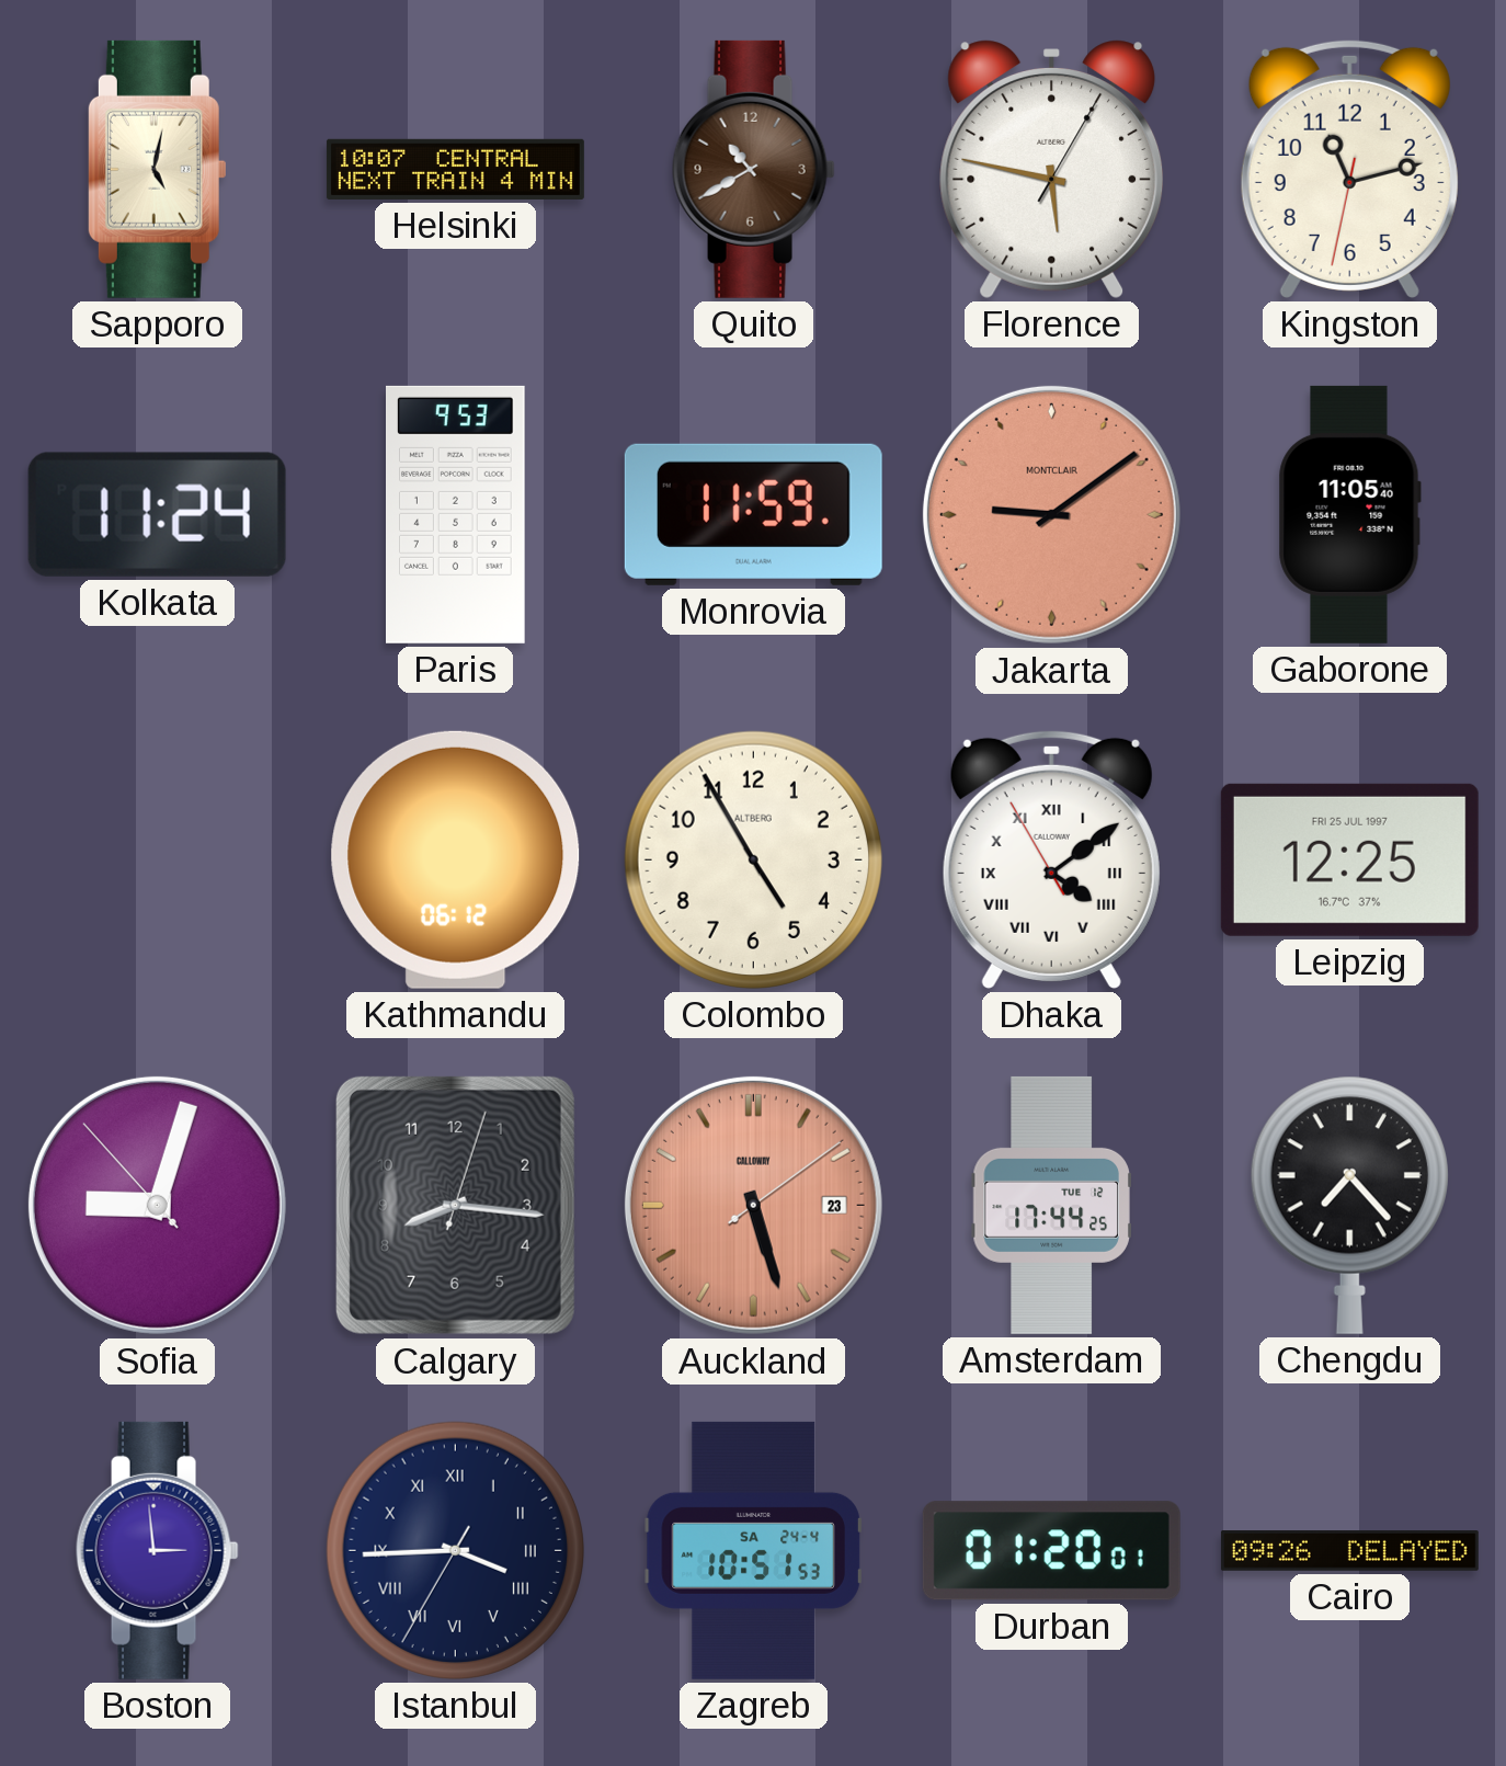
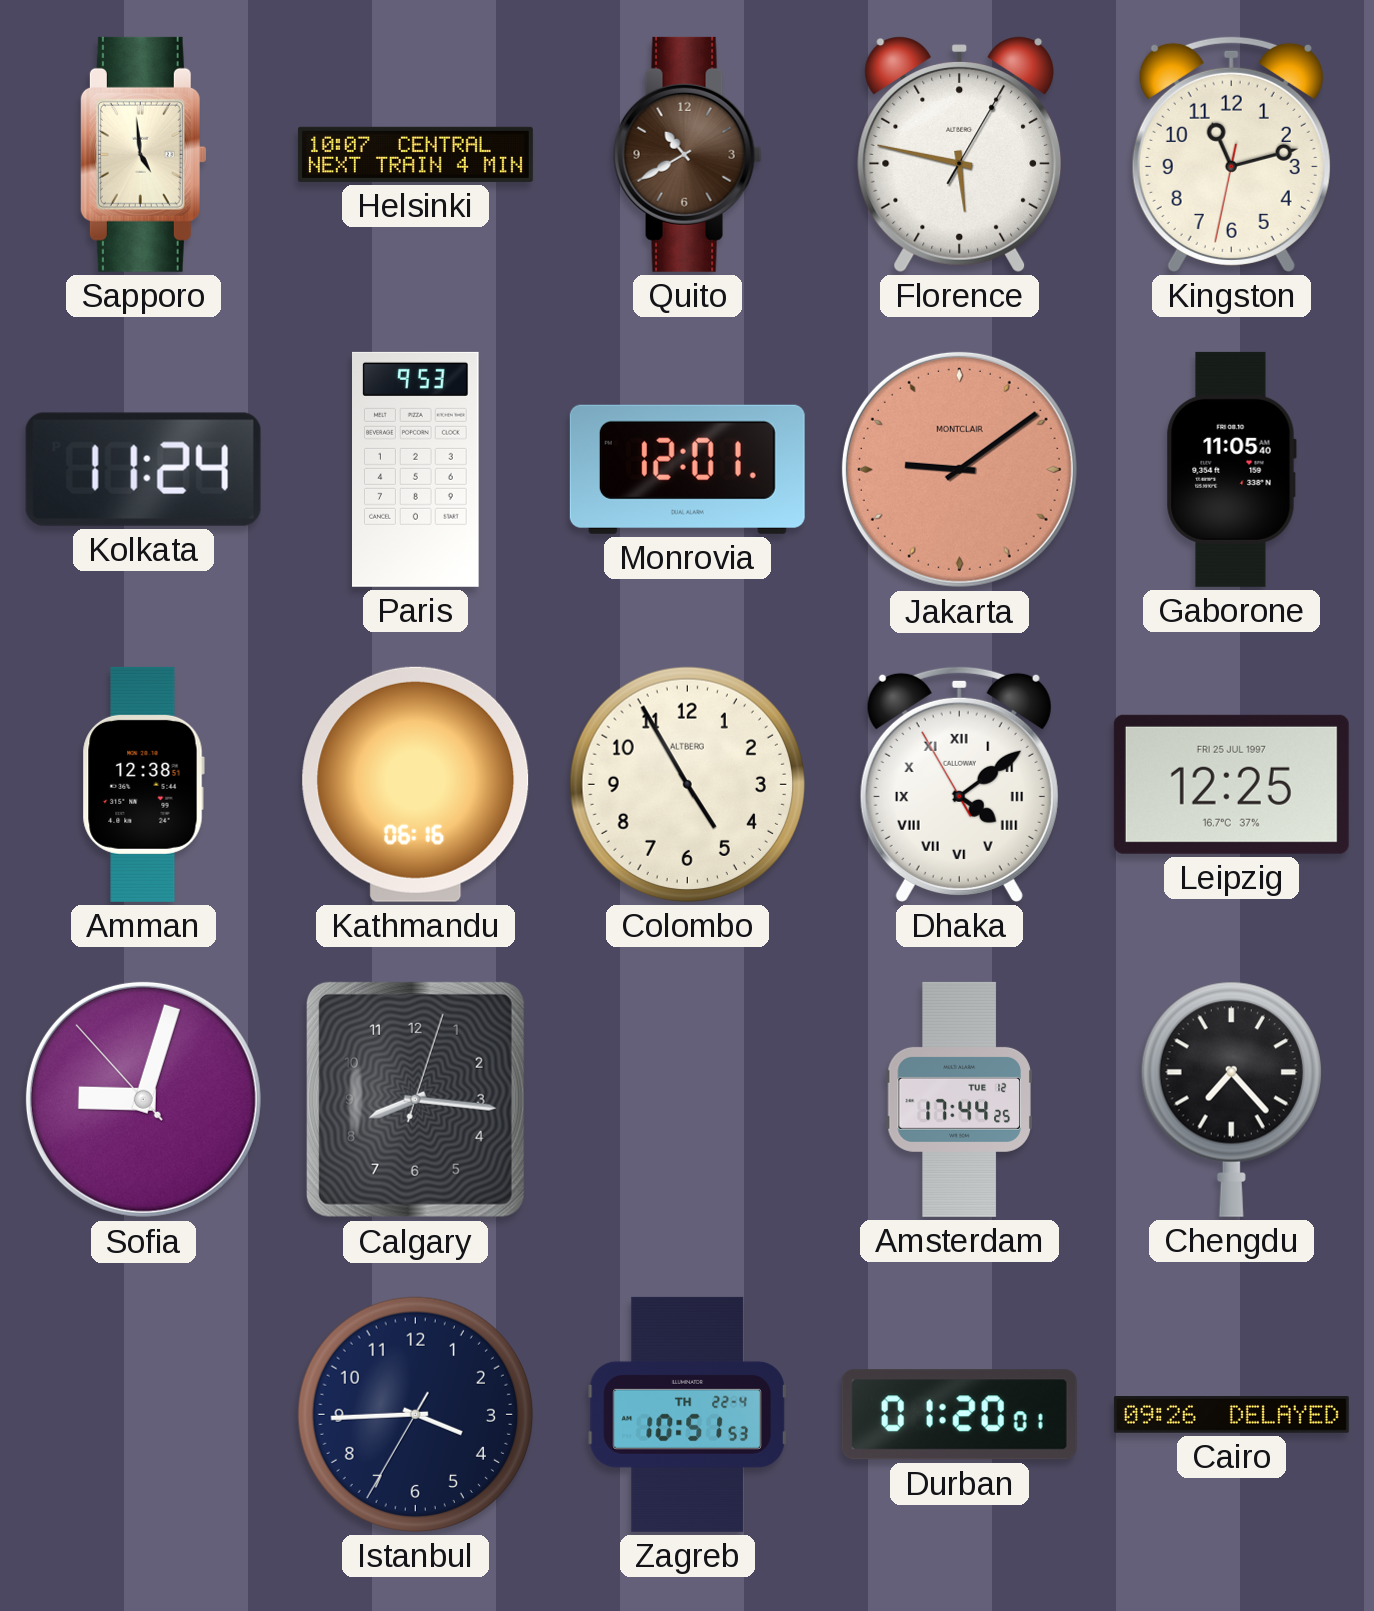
Sapporo: 5:02 -> 4:59
Monrovia: 11:59 -> 12:01
Amman: none -> 12:38
Kathmandu: 06:12 -> 06:16
Auckland: 5:27 -> none
Boston: 2:59 -> none
Istanbul numerals: Roman -> Arabic
Zagreb date: SA 24-4 -> TH 22-4
